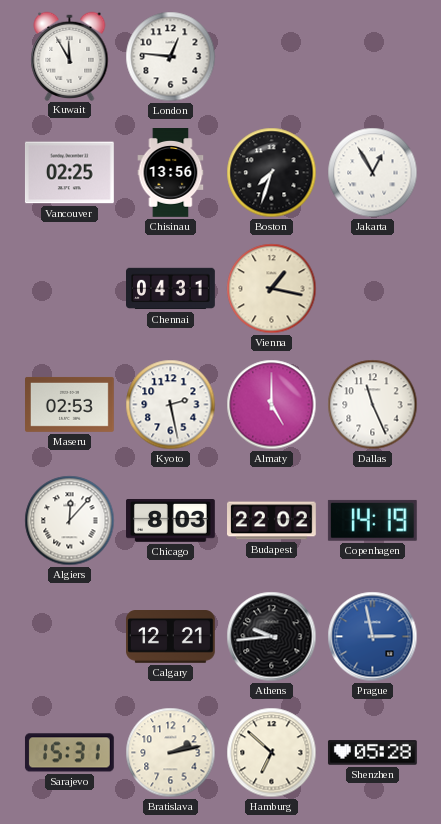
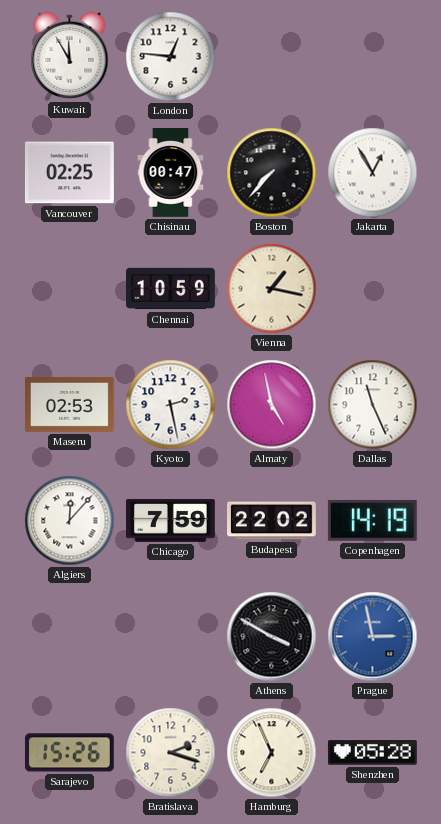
Chisinau: 13:56 -> 00:47
Boston: 7:33 -> 7:37
Chennai: 04:31 -> 10:59
Almaty: 5:00 -> 4:58
Chicago: 8:03 -> 7:59
Calgary: 12:21 -> none
Athens: 9:44 -> 3:50
Sarajevo: 15:31 -> 15:26
Bratislava: 2:13 -> 2:18
Hamburg: 6:52 -> 6:56
